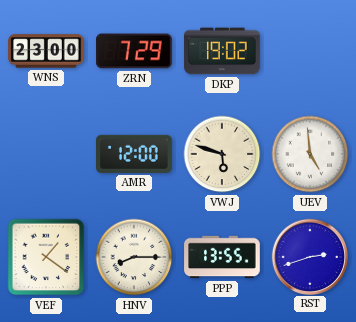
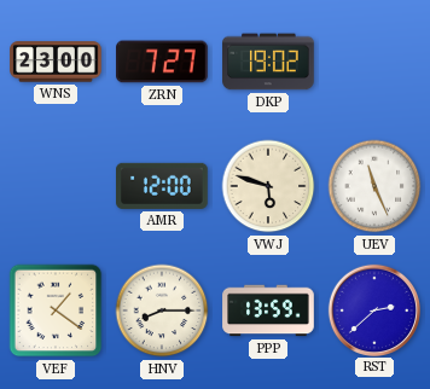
ZRN: 7:29 -> 7:27
UEV: 4:59 -> 11:26
PPP: 13:55 -> 13:59
RST: 2:42 -> 2:38
